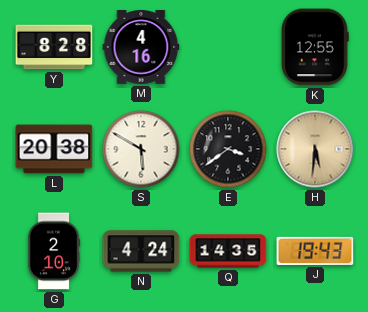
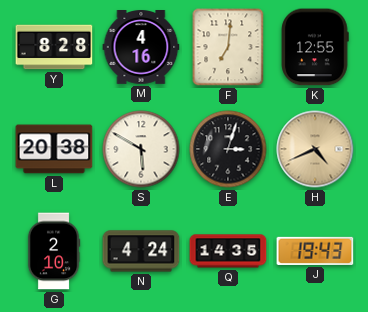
F: none -> 7:01
E: 3:39 -> 3:03
H: 5:31 -> 4:41
